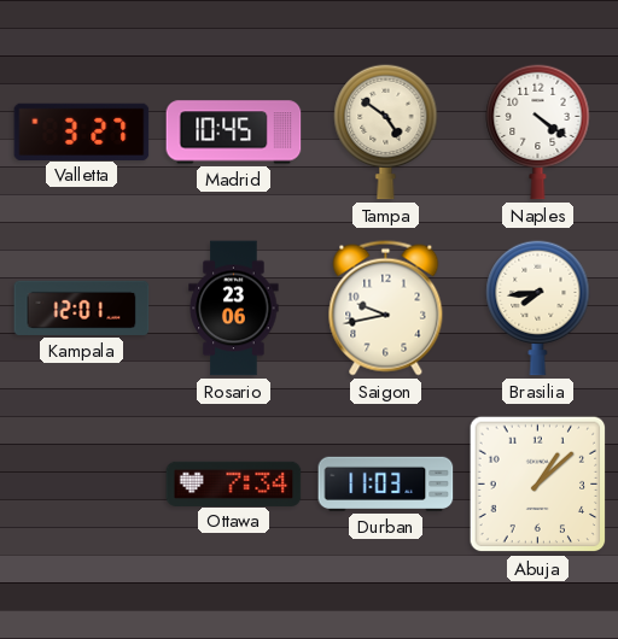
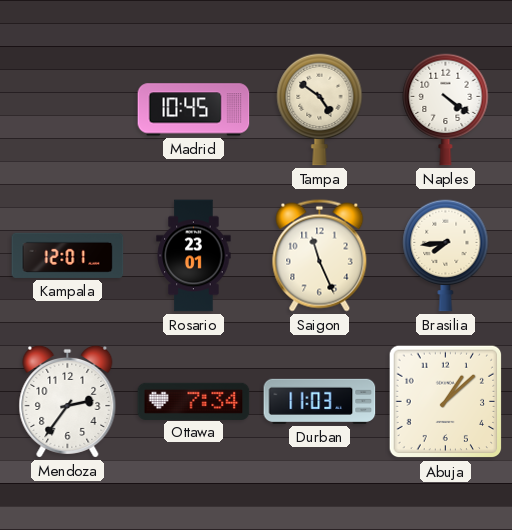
Valletta: 3:27 -> none
Rosario: 23:06 -> 23:01
Saigon: 9:43 -> 11:26
Mendoza: none -> 2:36
